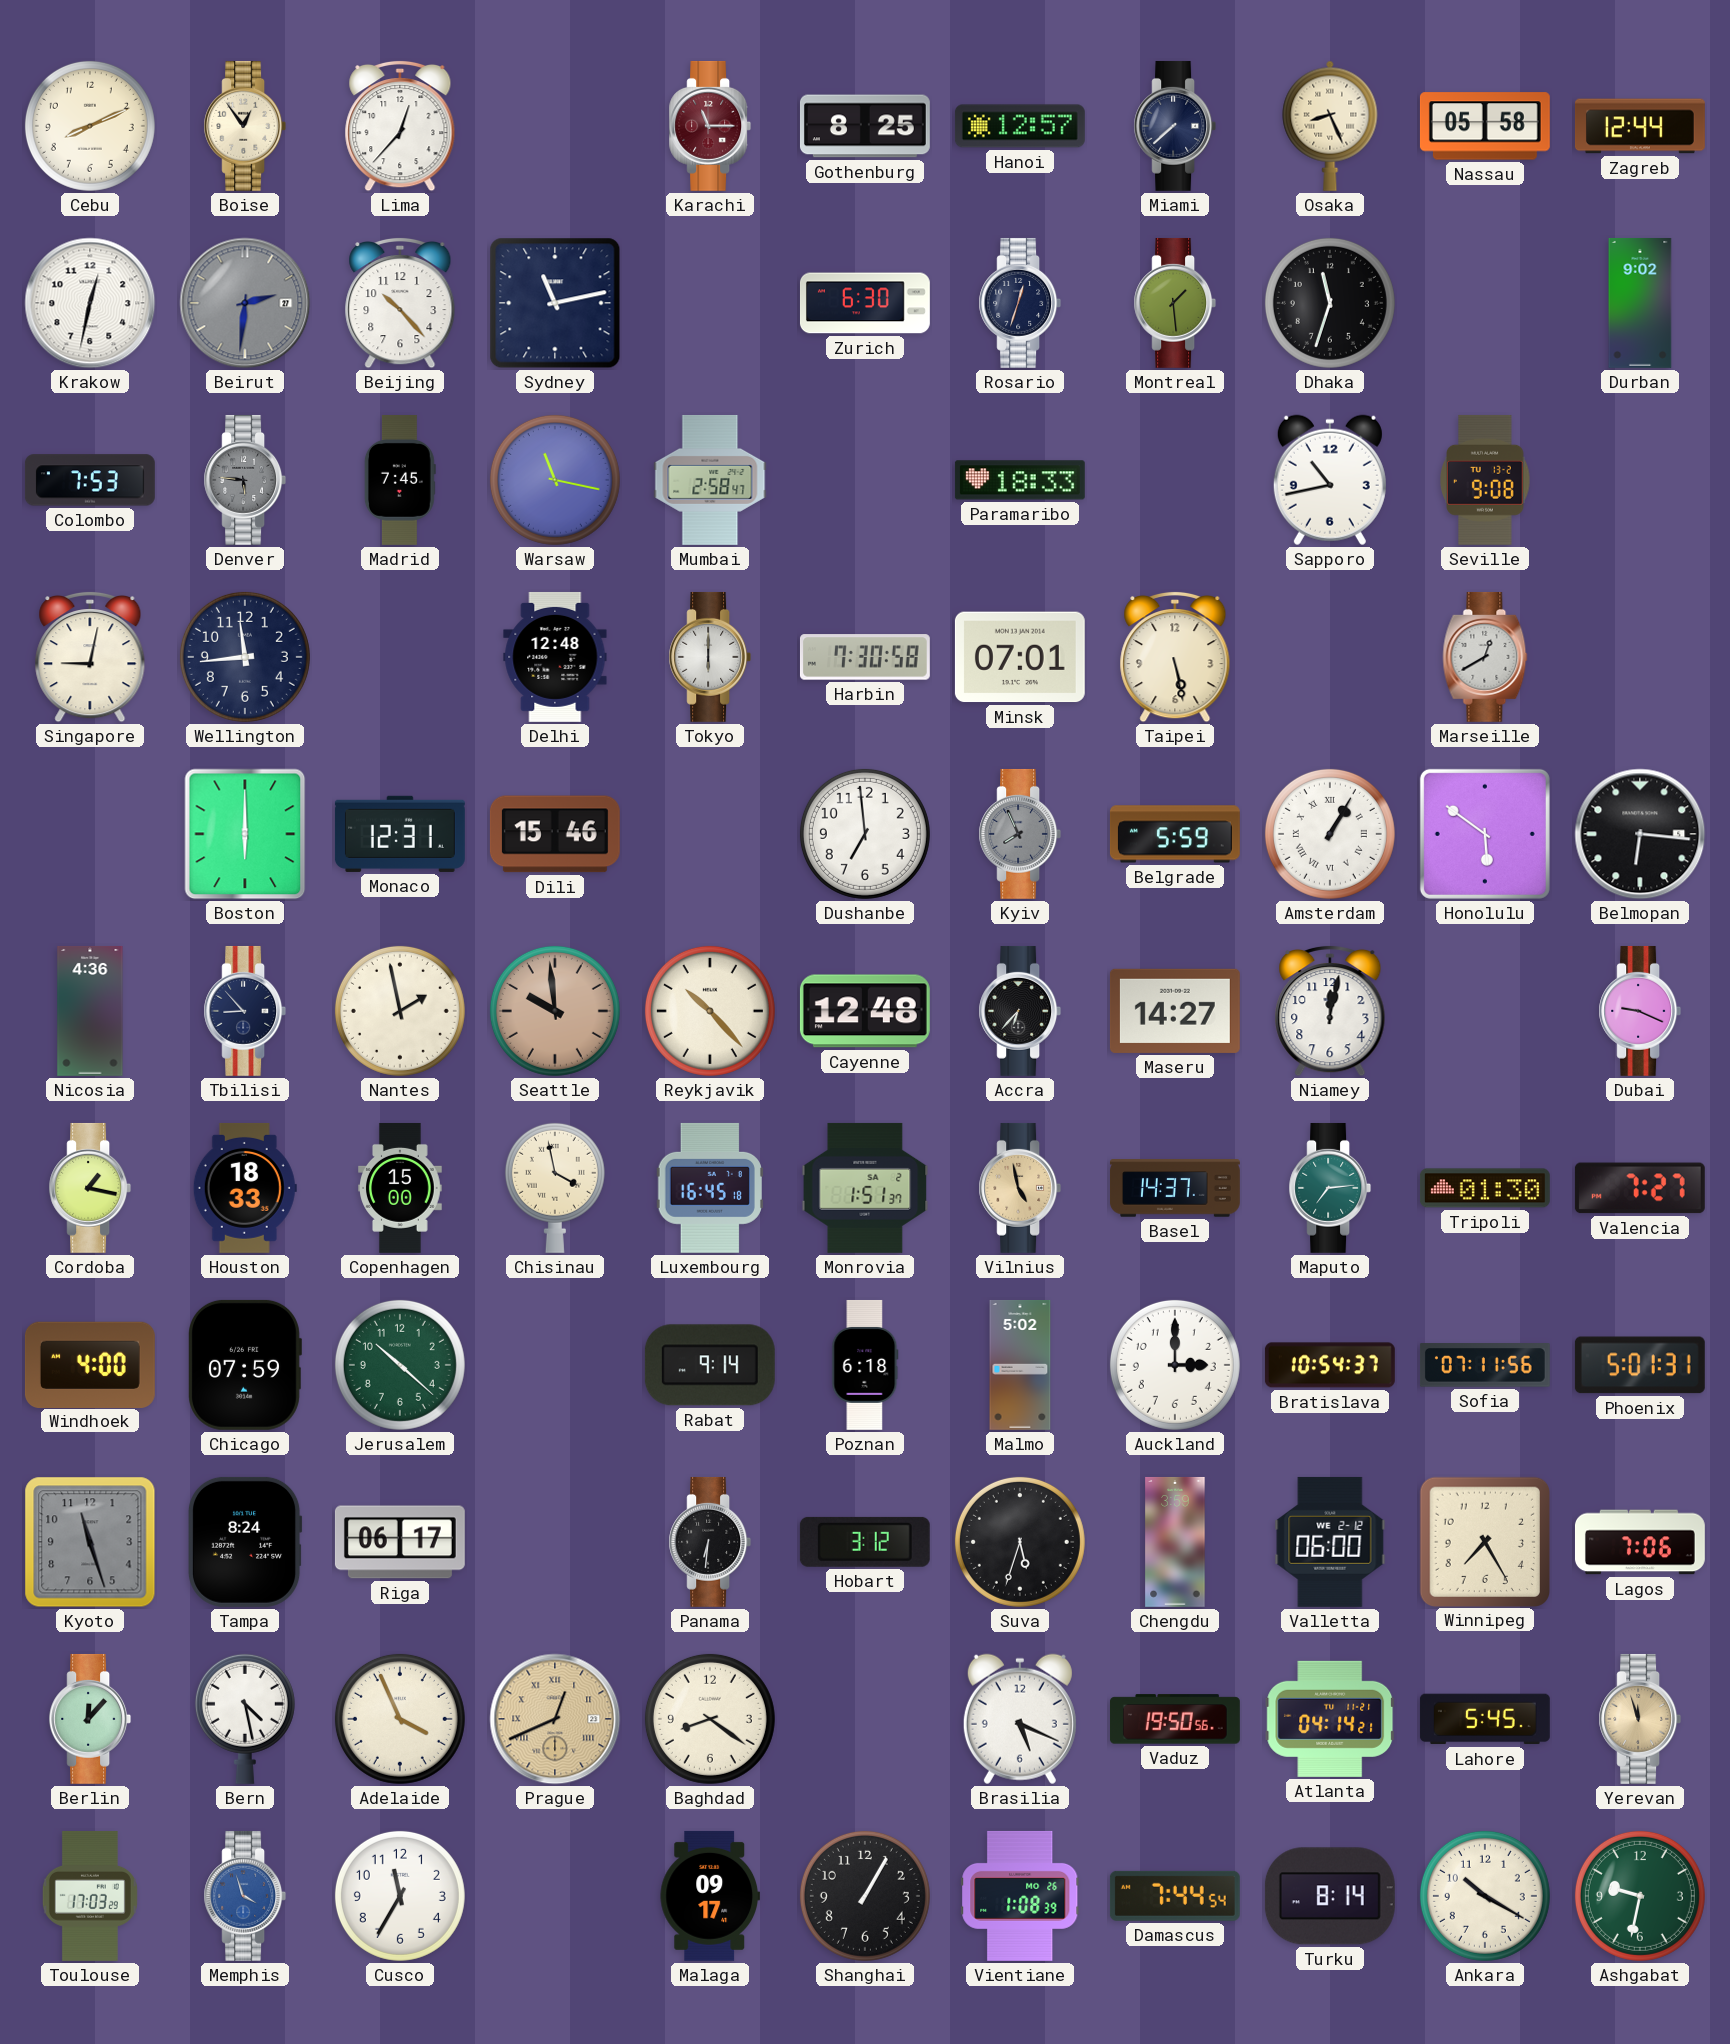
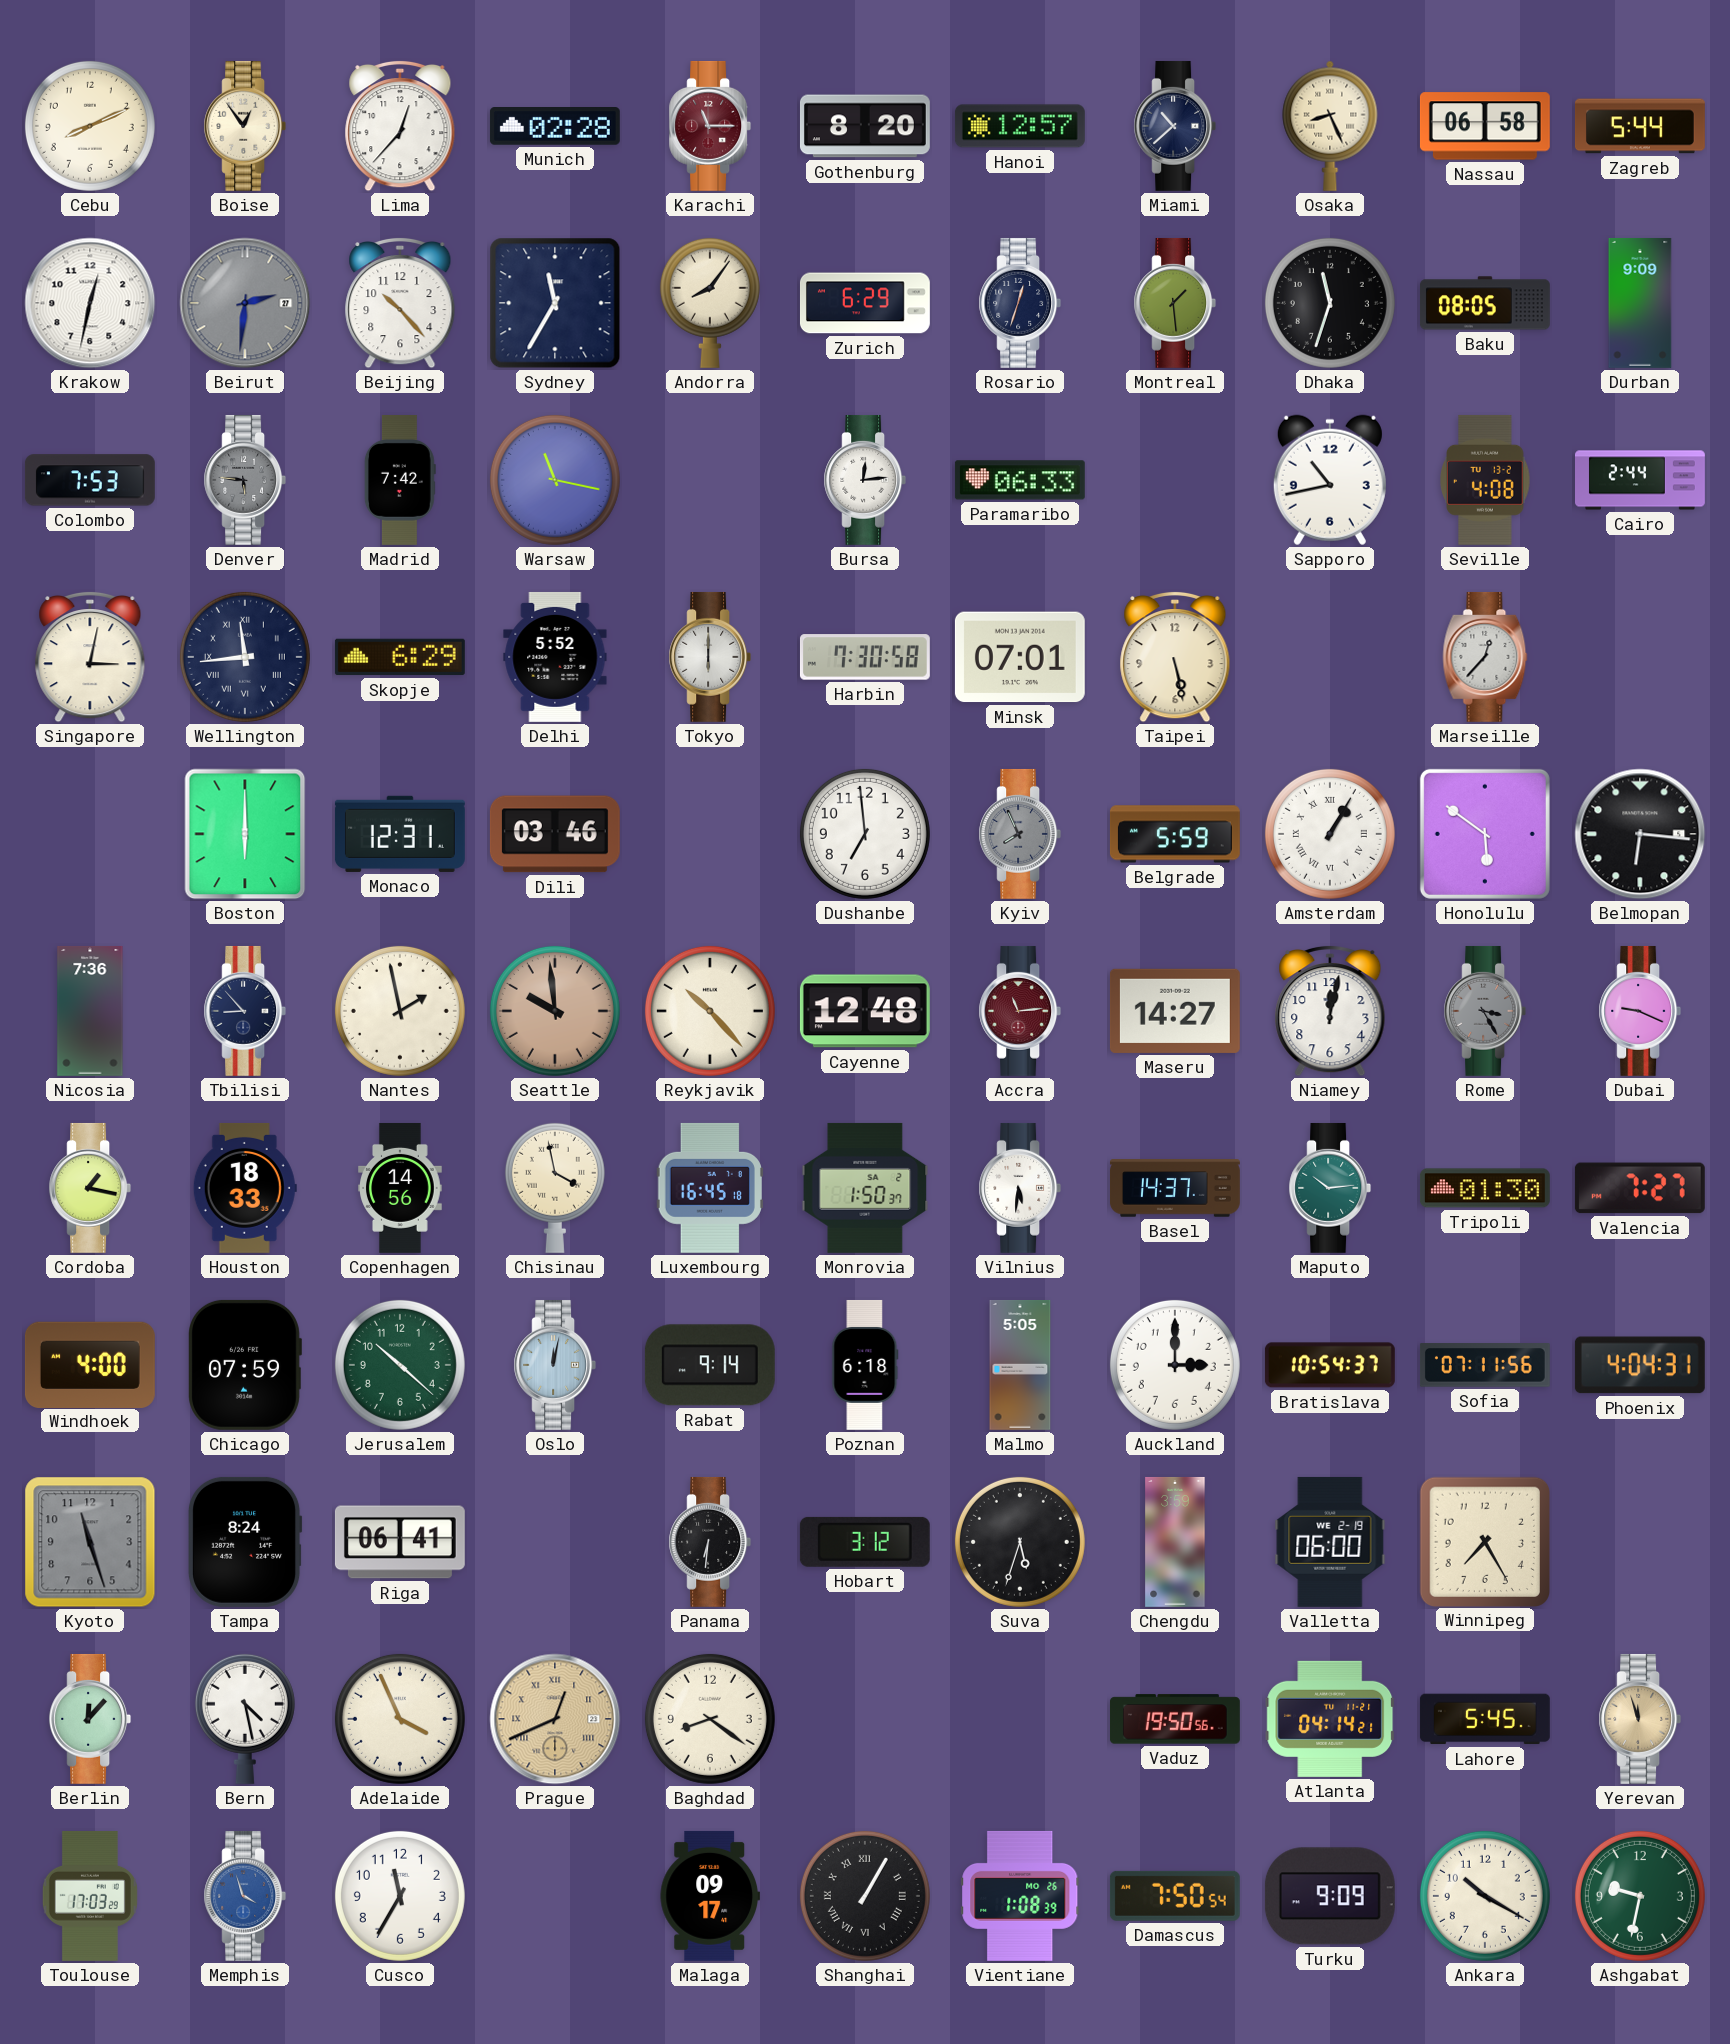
Munich: none -> 02:28
Gothenburg: 8:25 -> 8:20
Miami: 7:38 -> 10:38
Nassau: 05:58 -> 06:58
Zagreb: 12:44 -> 5:44
Sydney: 11:13 -> 11:35
Andorra: none -> 8:06
Zurich: 6:30 -> 6:29
Baku: none -> 08:05
Durban: 9:02 -> 9:09
Madrid: 7:45 -> 7:42
Mumbai: 2:58 -> none
Bursa: none -> 12:14
Paramaribo: 18:33 -> 06:33
Seville: 9:08 -> 4:08
Cairo: none -> 2:44
Singapore: 9:02 -> 3:02
Wellington numerals: Arabic -> Roman
Skopje: none -> 6:29
Delhi: 12:48 -> 5:52
Marseille: 12:40 -> 12:37
Dili: 15:46 -> 03:46
Nicosia: 4:36 -> 7:36
Accra: 6:37 -> 11:14
Accra dial: black -> burgundy
Rome: none -> 3:25
Copenhagen: 15:00 -> 14:56
Monrovia: 1:51 -> 1:50
Vilnius: 4:58 -> 5:31
Vilnius dial: champagne -> white
Maputo: 7:14 -> 10:14
Oslo: none -> 12:02
Malmo: 5:02 -> 5:05
Phoenix: 5:01 -> 4:04
Riga: 06:17 -> 06:41
Valletta date: WE 2-12 -> WE 2-19
Lagos: 7:06 -> none
Brasilia: 5:19 -> none
Shanghai numerals: Arabic -> Roman
Damascus: 7:44 -> 7:50
Turku: 8:14 -> 9:09
